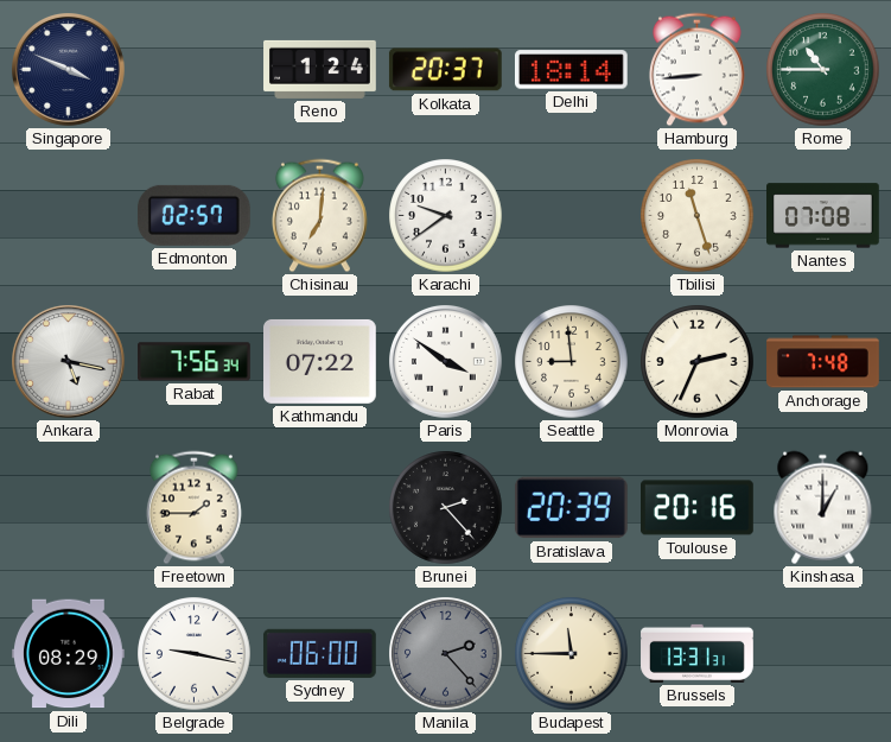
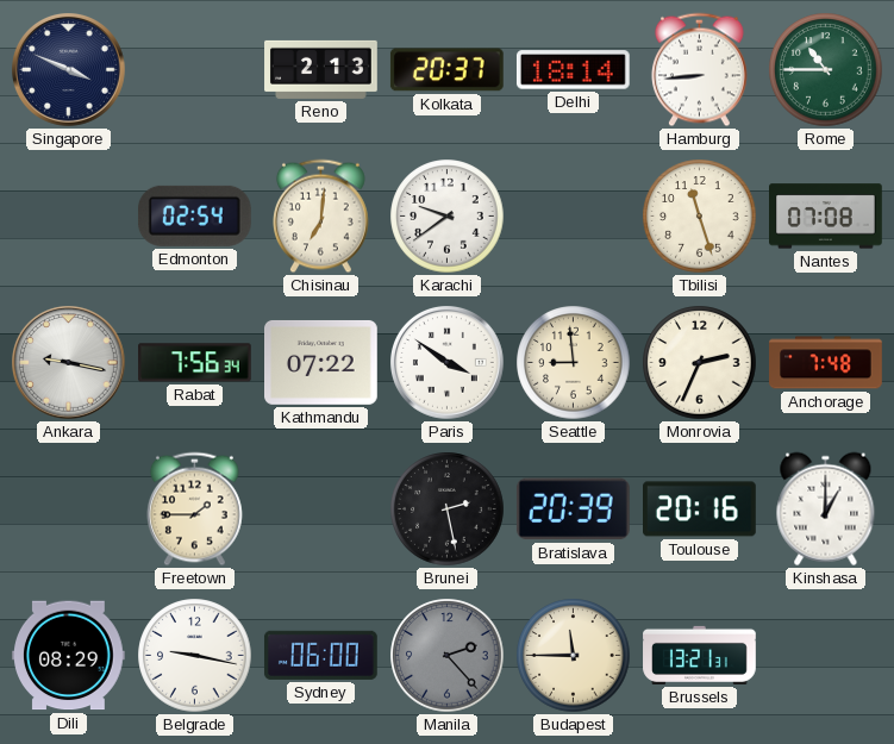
Reno: 1:24 -> 2:13
Edmonton: 02:57 -> 02:54
Ankara: 5:17 -> 9:17
Brunei: 2:23 -> 2:28
Brussels: 13:31 -> 13:21
